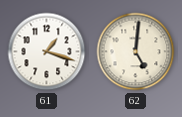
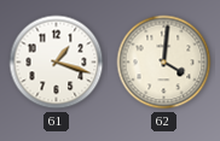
62: 5:01 -> 4:01
